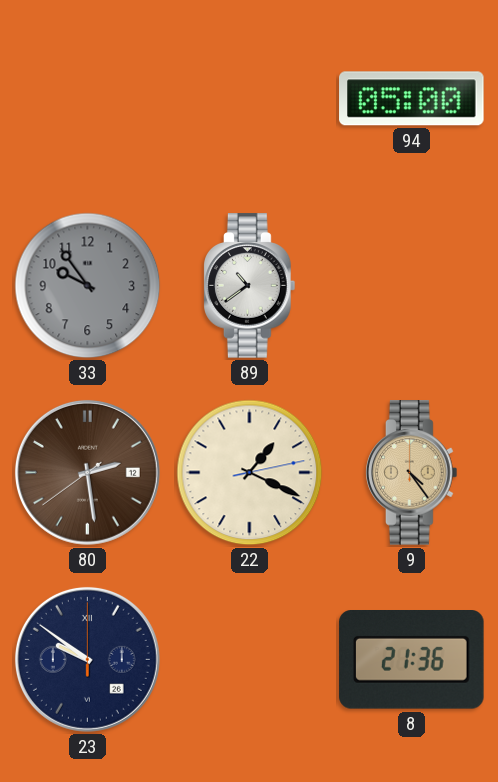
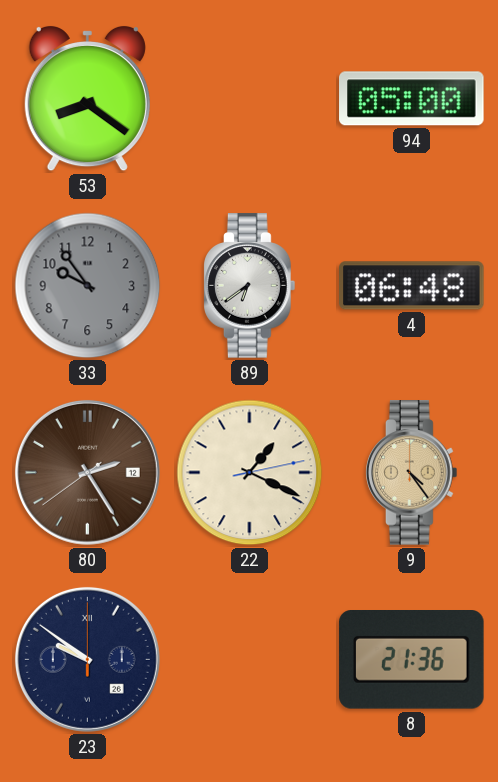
53: none -> 8:21
89: 10:39 -> 6:39
4: none -> 06:48
80: 2:28 -> 2:24
